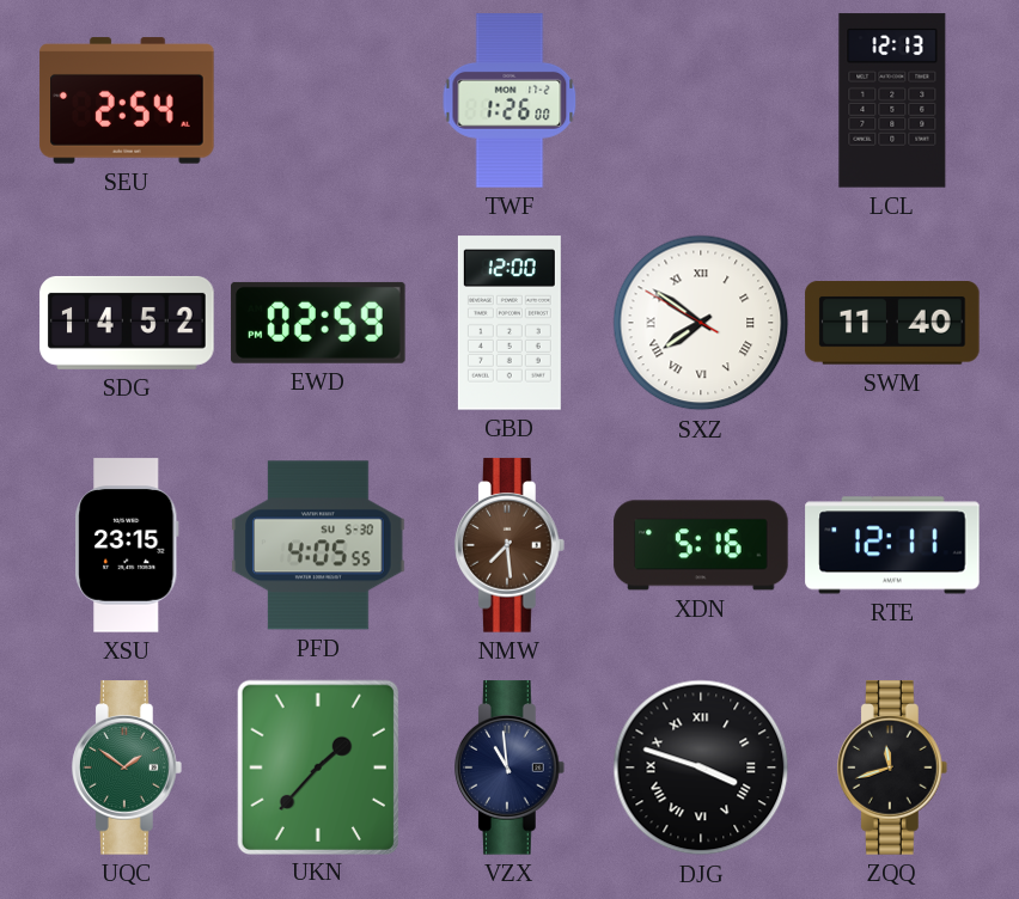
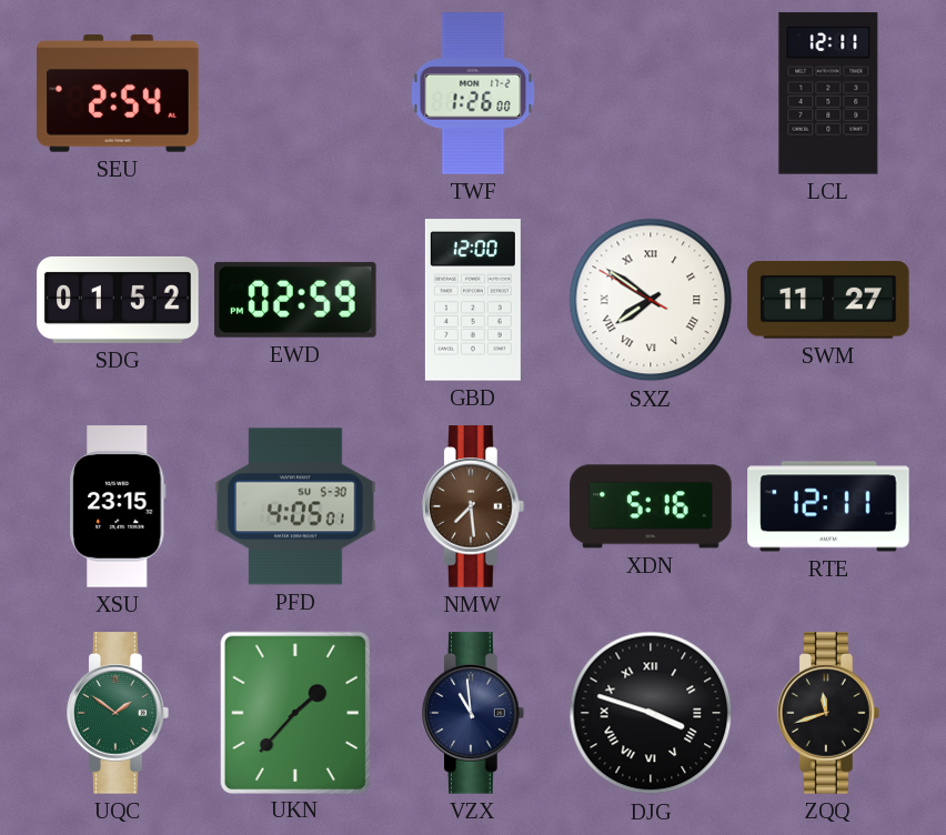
LCL: 12:13 -> 12:11
SDG: 14:52 -> 01:52
SWM: 11:40 -> 11:27
PFD: 4:05:55 -> 4:05:01
